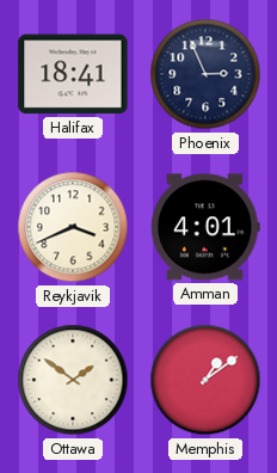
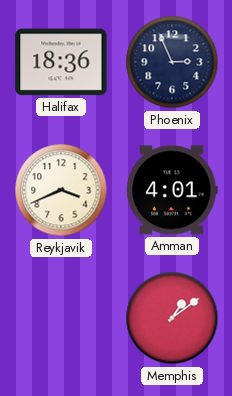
Halifax: 18:41 -> 18:36
Ottawa: 1:51 -> none
